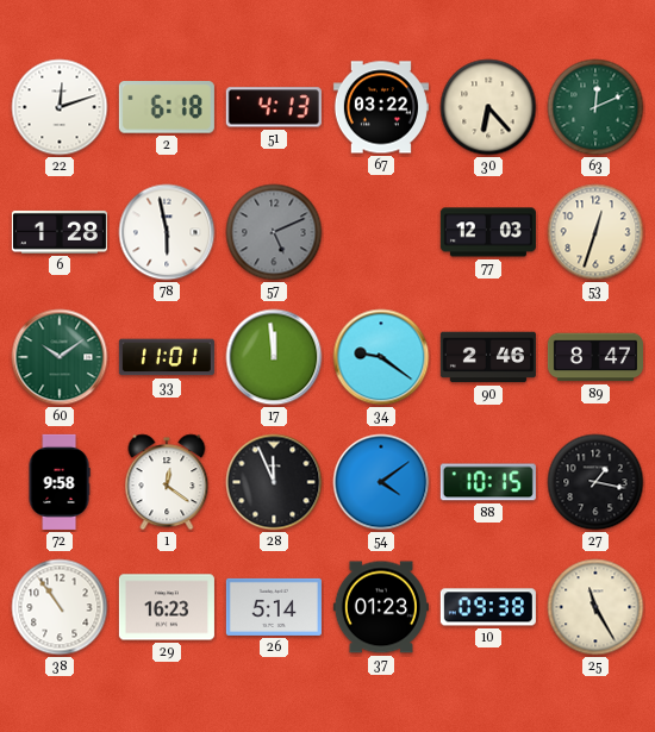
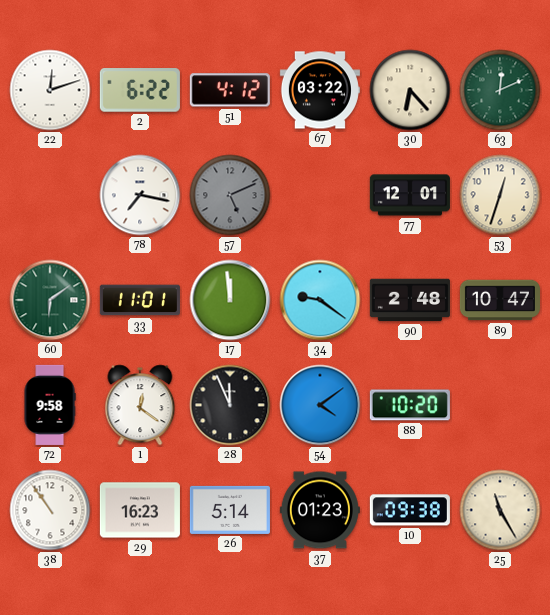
2: 6:18 -> 6:22
51: 4:13 -> 4:12
6: 1:28 -> none
78: 5:58 -> 7:17
77: 12:03 -> 12:01
60: 10:09 -> 6:09
90: 2:46 -> 2:48
89: 8:47 -> 10:47
88: 10:15 -> 10:20
27: 1:17 -> none
